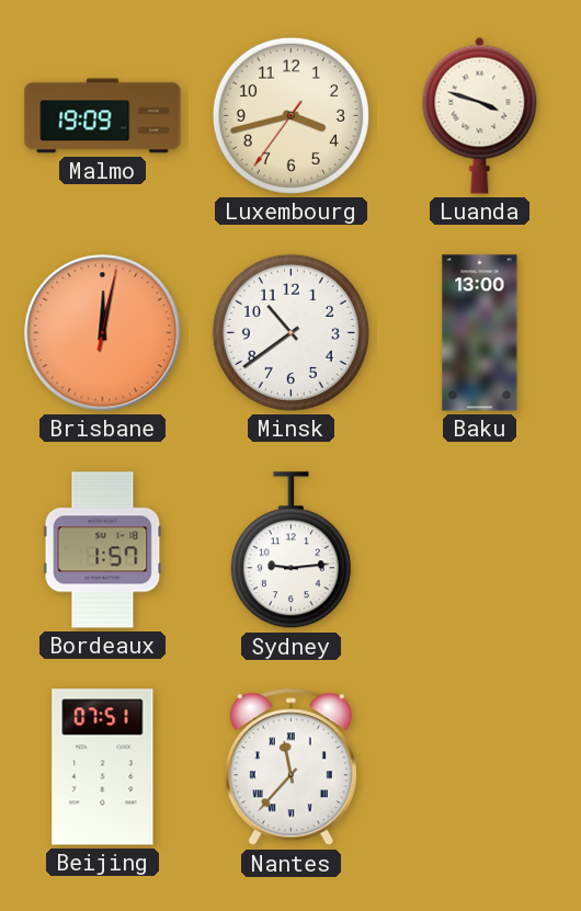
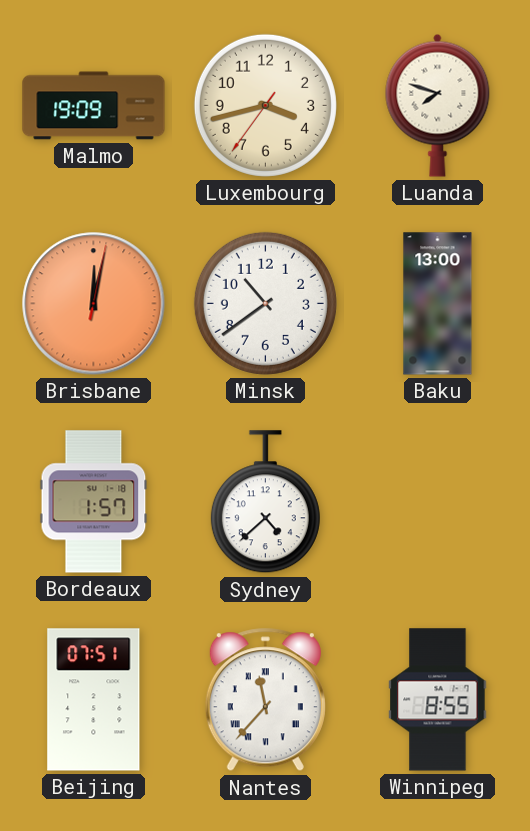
Luanda: 3:48 -> 7:48
Sydney: 9:14 -> 4:38
Winnipeg: none -> 8:55
